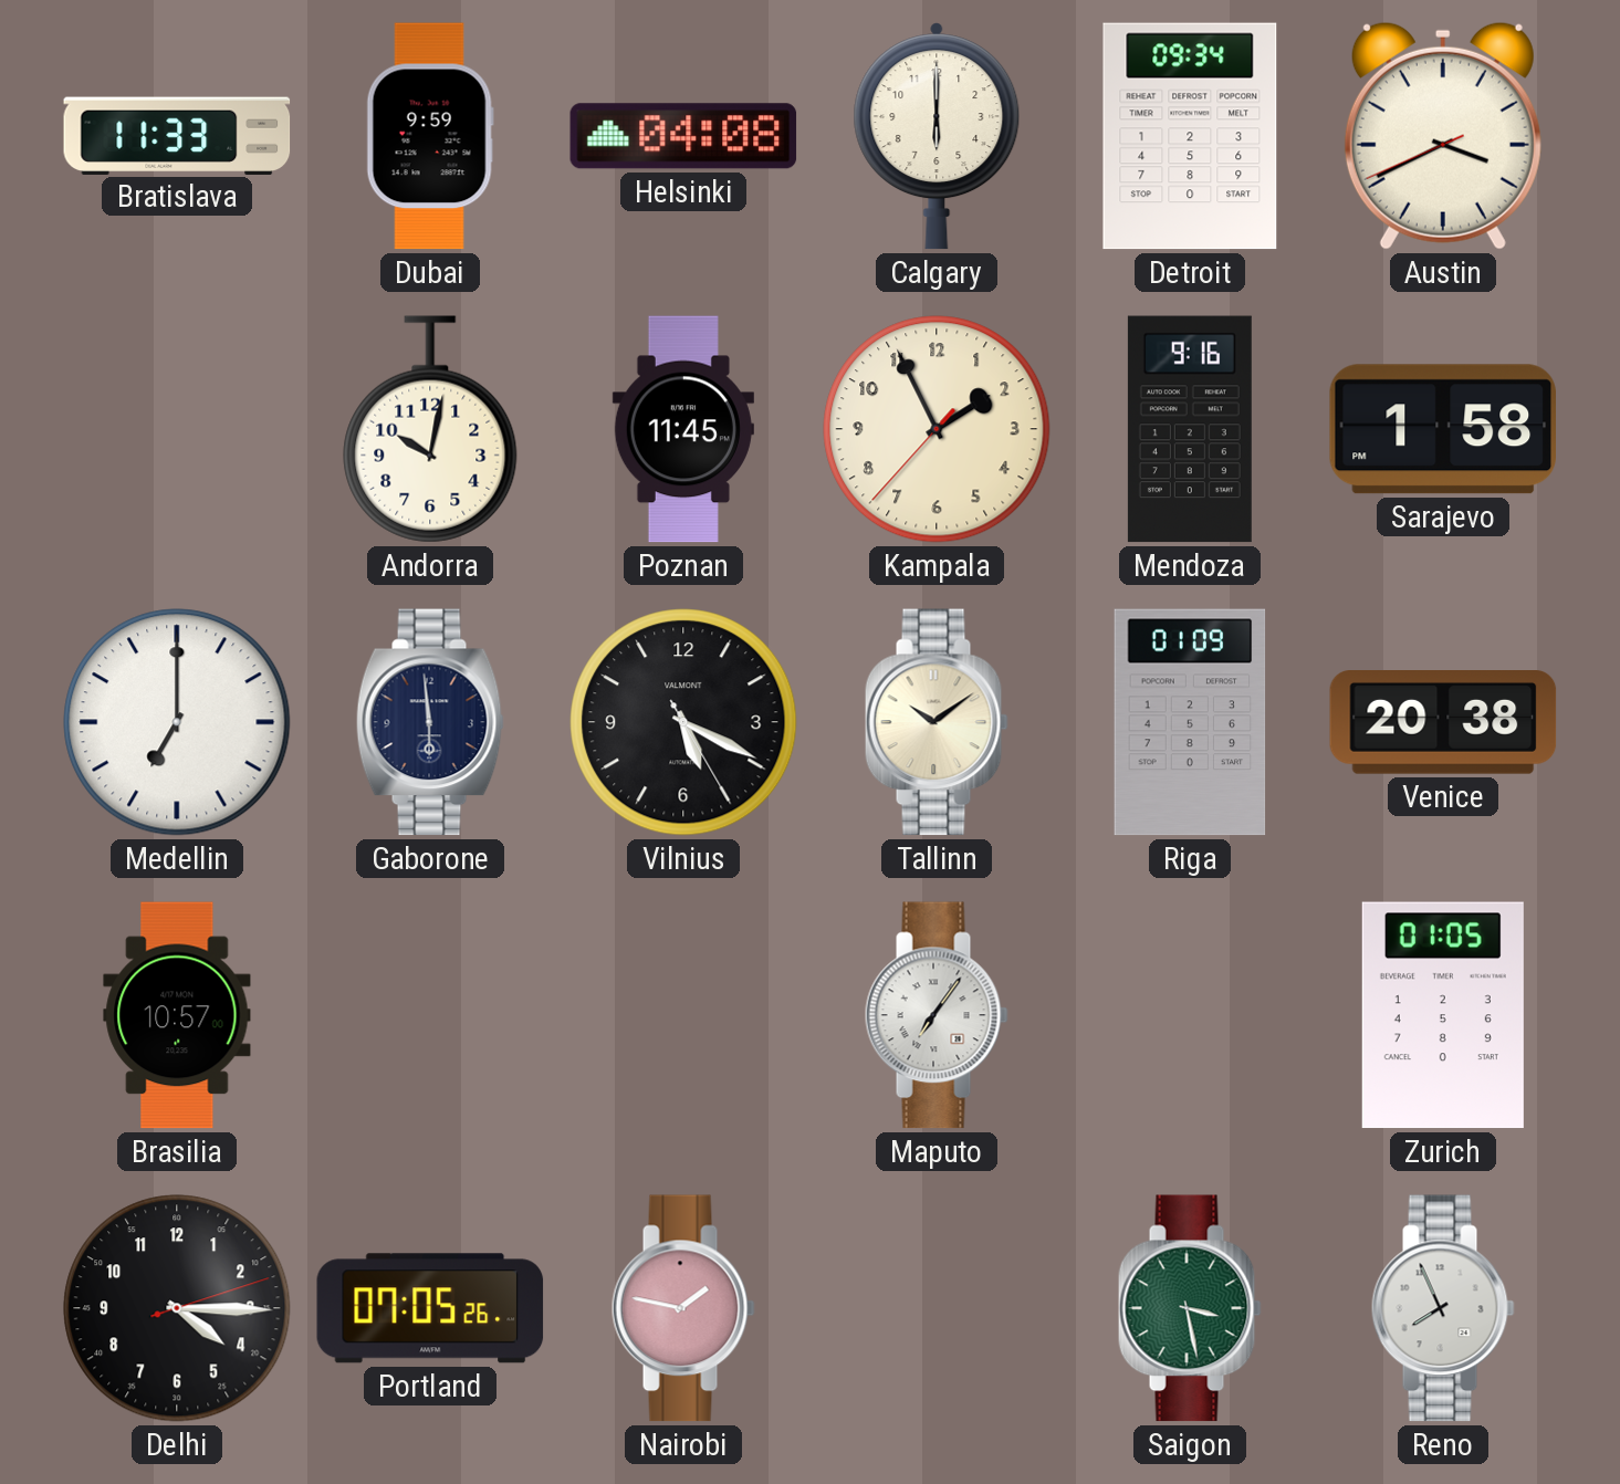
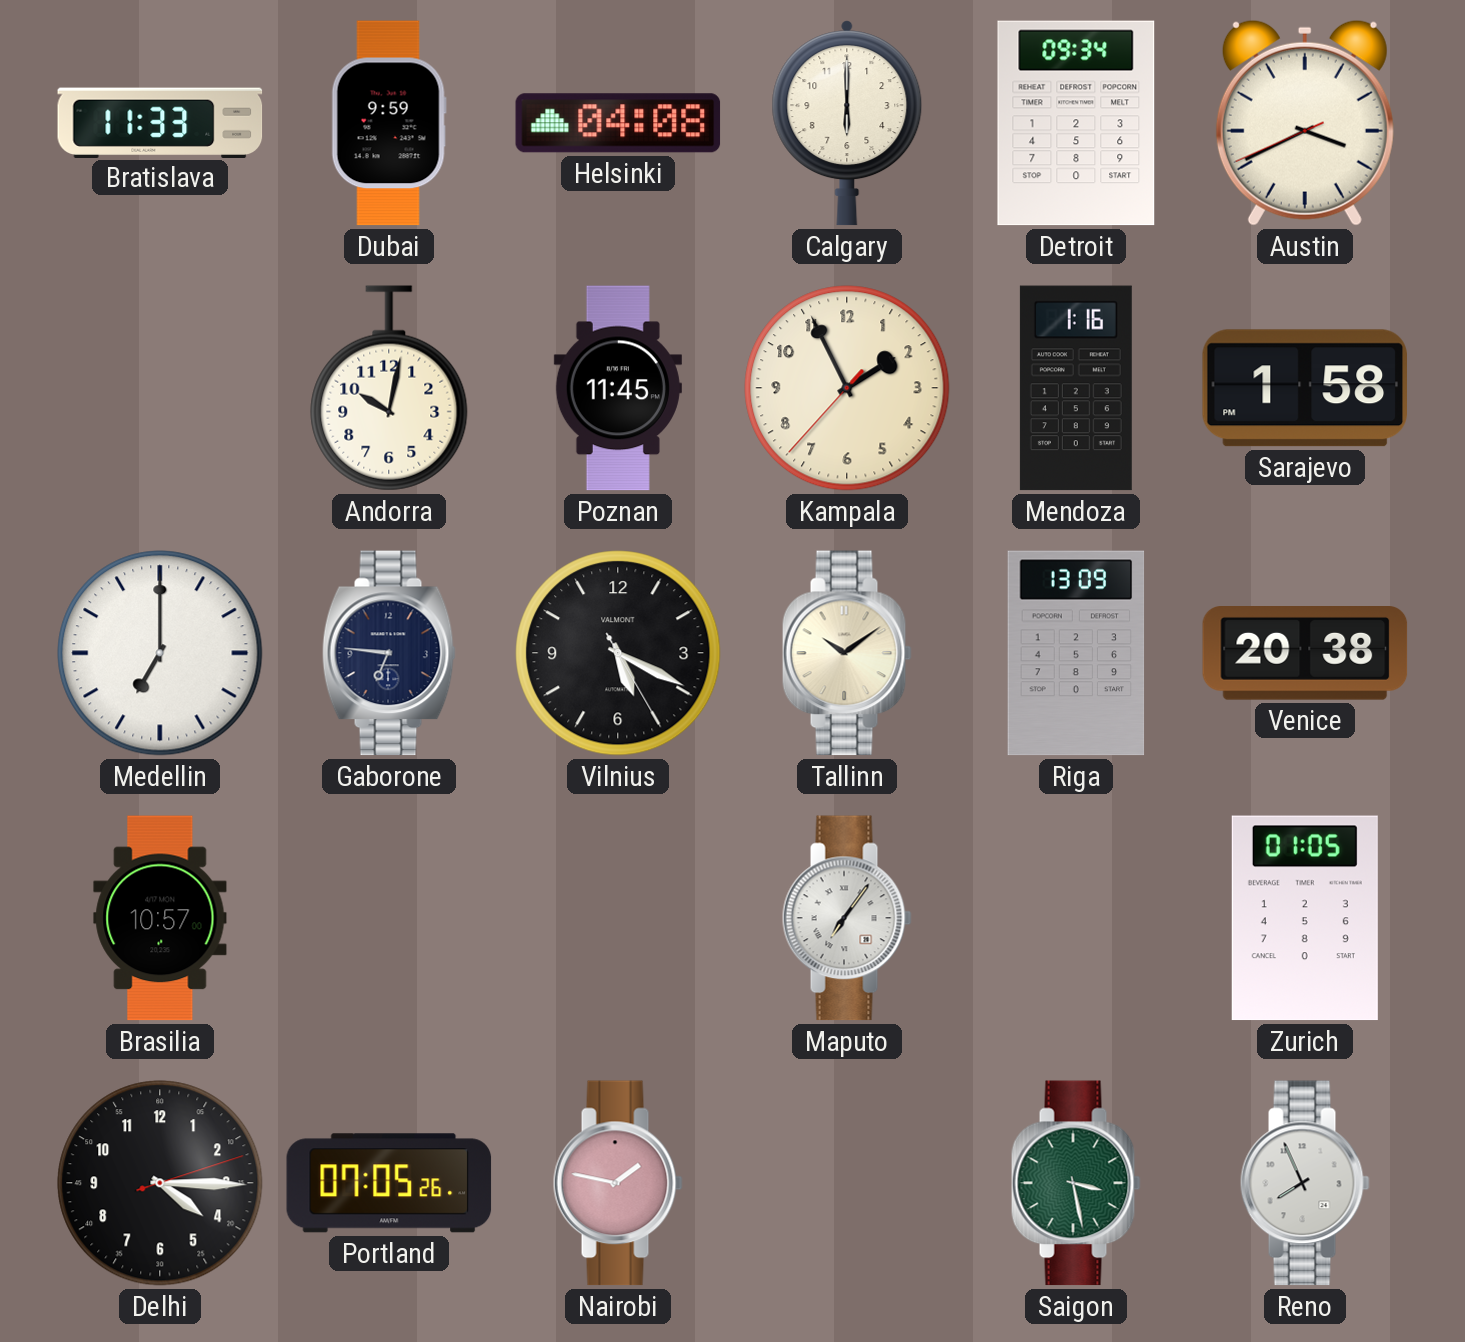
Mendoza: 9:16 -> 1:16
Gaborone: 5:59 -> 6:46
Riga: 01:09 -> 13:09
